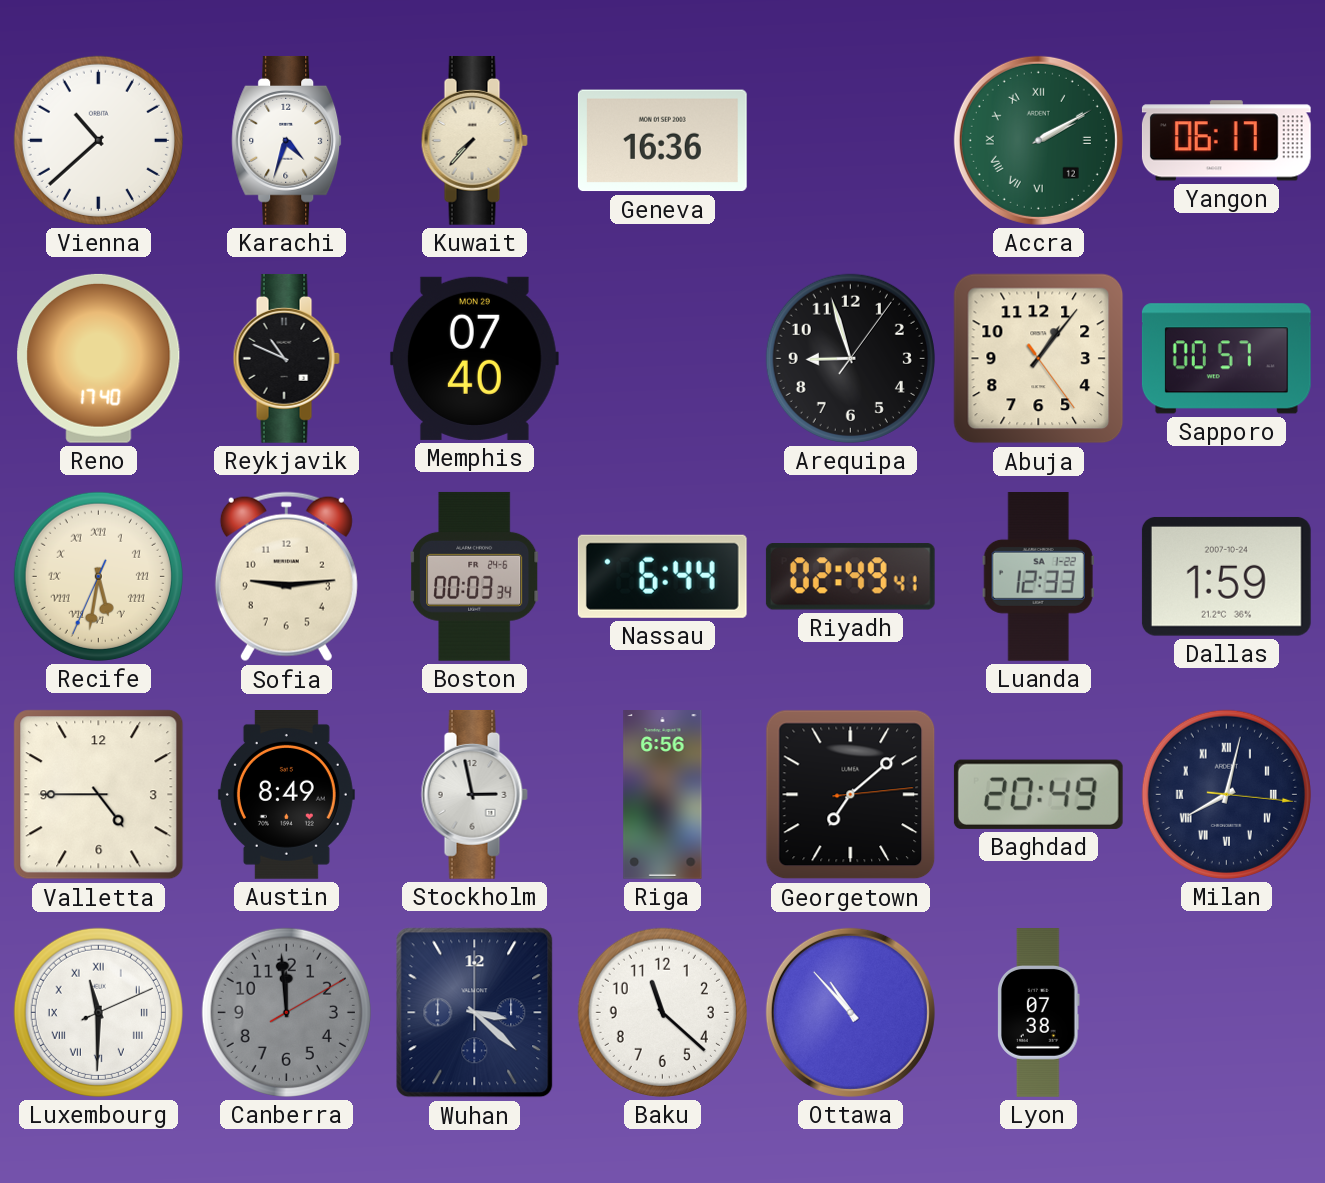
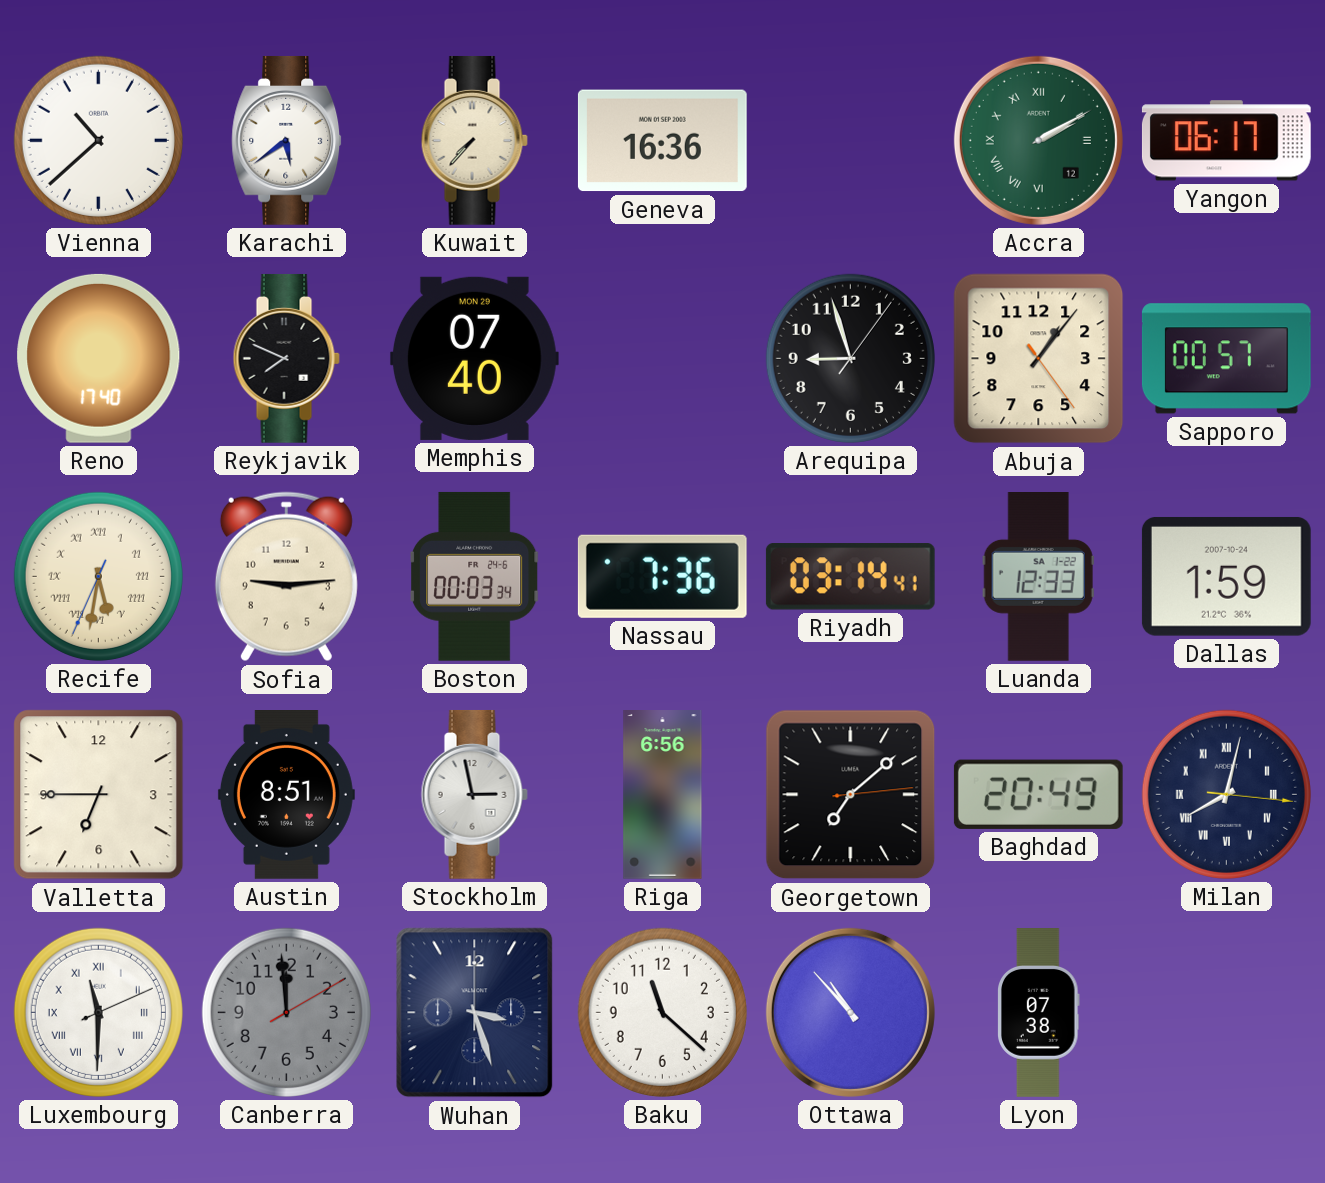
Karachi: 4:33 -> 5:39
Reykjavik: 10:49 -> 7:49
Nassau: 6:44 -> 7:36
Riyadh: 02:49 -> 03:14
Valletta: 4:45 -> 6:45
Austin: 8:49 -> 8:51
Wuhan: 3:22 -> 3:27
